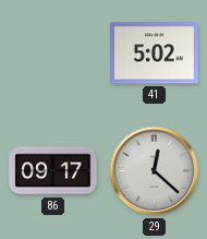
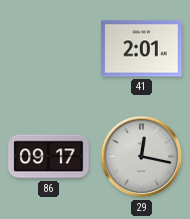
41: 5:02 -> 2:01
29: 12:22 -> 12:17
